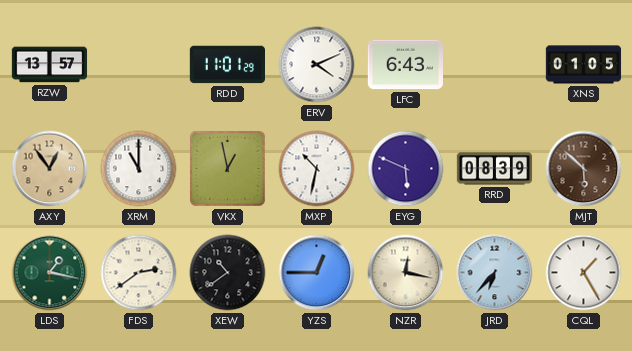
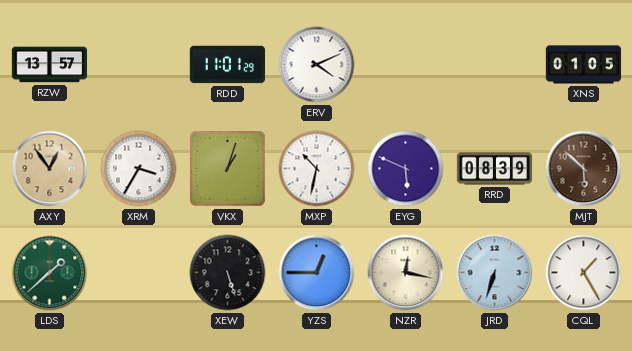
LFC: 6:43 -> none
XRM: 11:00 -> 3:35
VKX: 12:58 -> 1:03
LDS: 1:17 -> 1:38
FDS: 2:39 -> none
XEW: 10:39 -> 5:27
JRD: 6:37 -> 6:33
